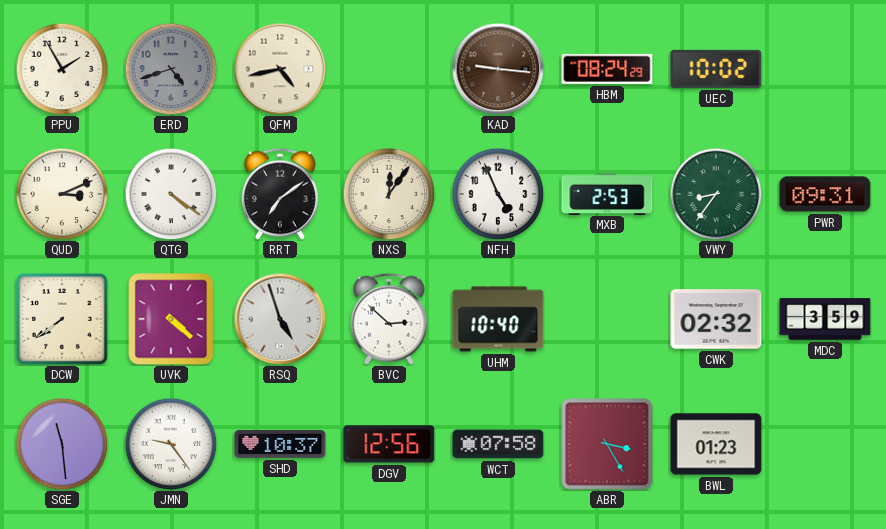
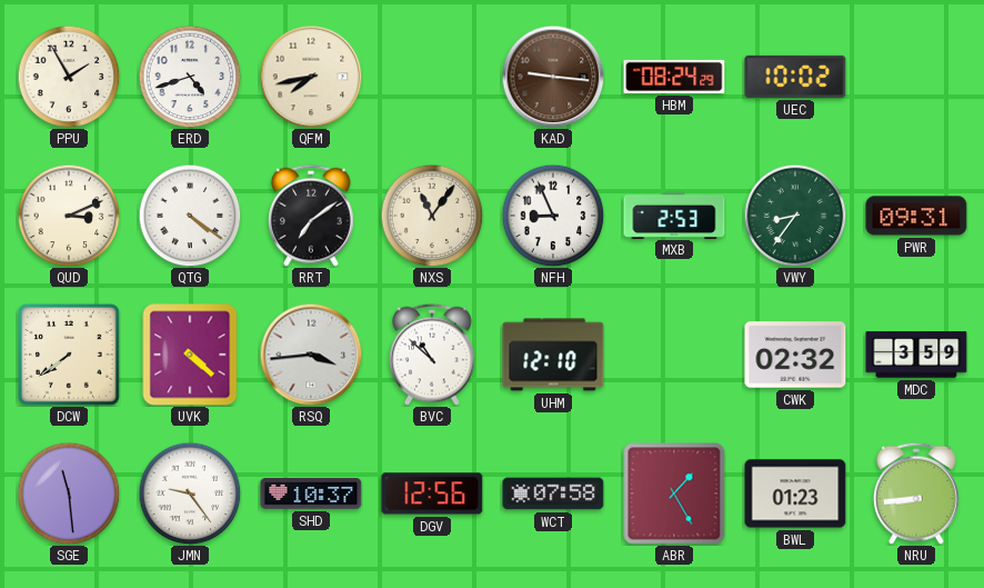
ERD dial: grey -> white
QFM: 4:43 -> 7:43
NXS: 12:06 -> 11:06
NFH: 4:56 -> 8:56
RSQ: 4:57 -> 3:44
BVC: 2:52 -> 10:52
UHM: 10:40 -> 12:10
ABR: 3:25 -> 1:25
NRU: none -> 8:44
